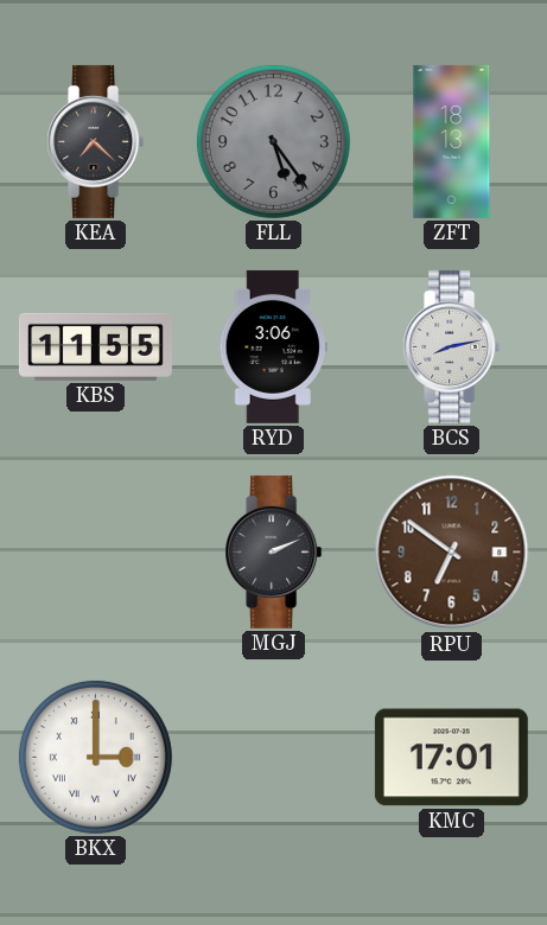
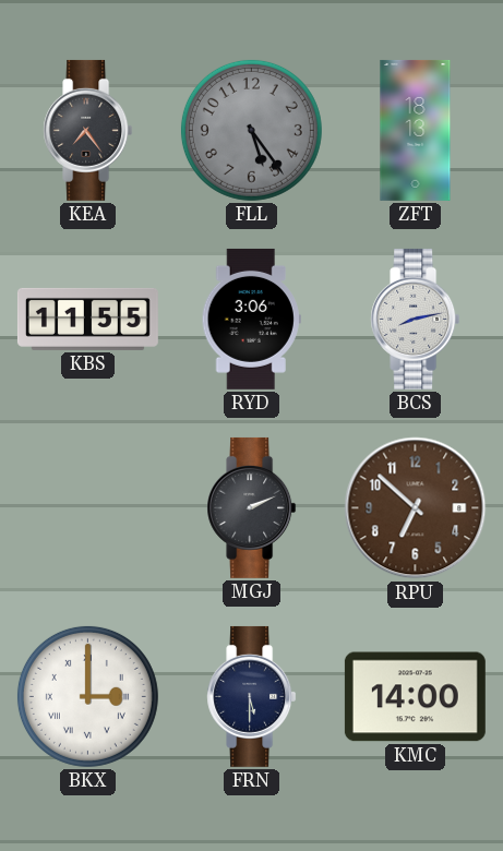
KEA: 7:22 -> 7:24
RPU: 6:51 -> 6:52
FRN: none -> 5:30
KMC: 17:01 -> 14:00
